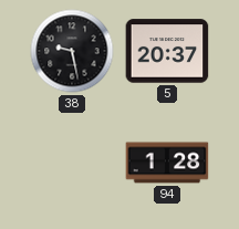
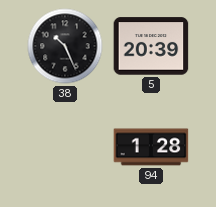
38: 9:28 -> 10:26
5: 20:37 -> 20:39
